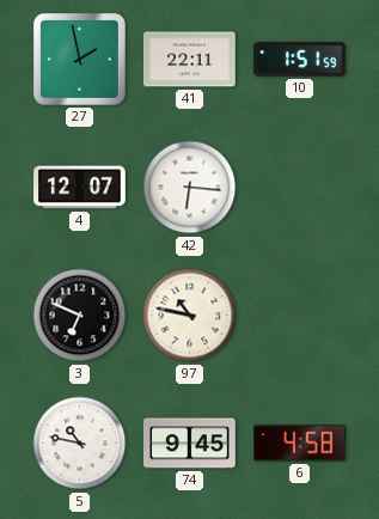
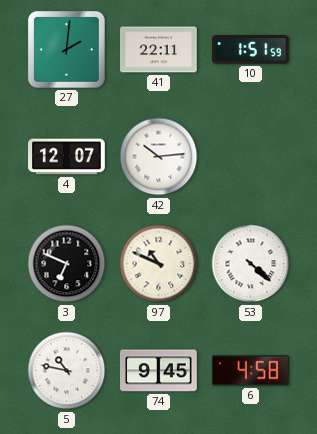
27: 1:58 -> 2:01
42: 6:16 -> 10:14
97: 10:47 -> 10:49
53: none -> 4:22
